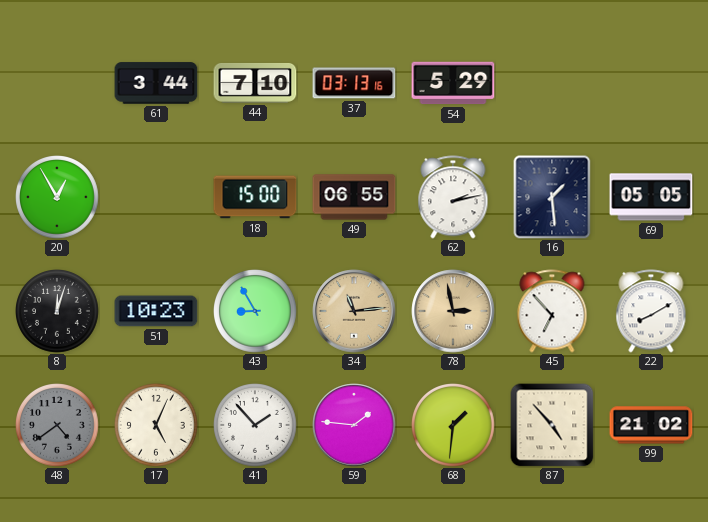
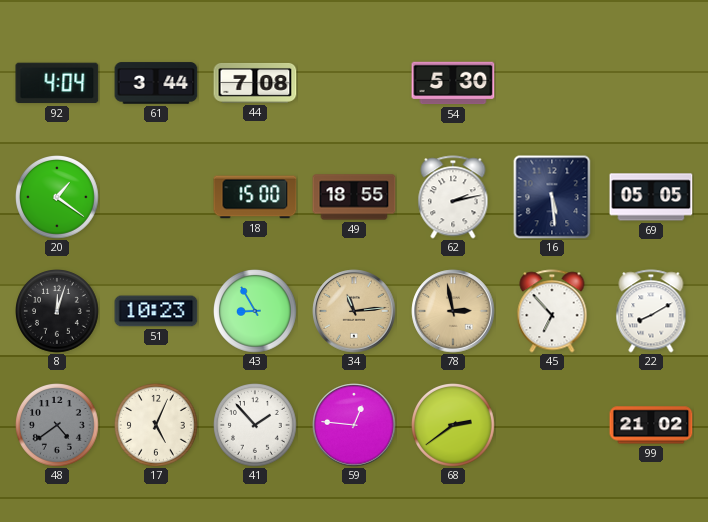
92: none -> 4:04
44: 7:10 -> 7:08
37: 03:13 -> none
54: 5:29 -> 5:30
20: 12:55 -> 1:21
49: 06:55 -> 18:55
16: 1:29 -> 5:29
59: 1:46 -> 12:46
68: 1:31 -> 2:39
87: 4:53 -> none
